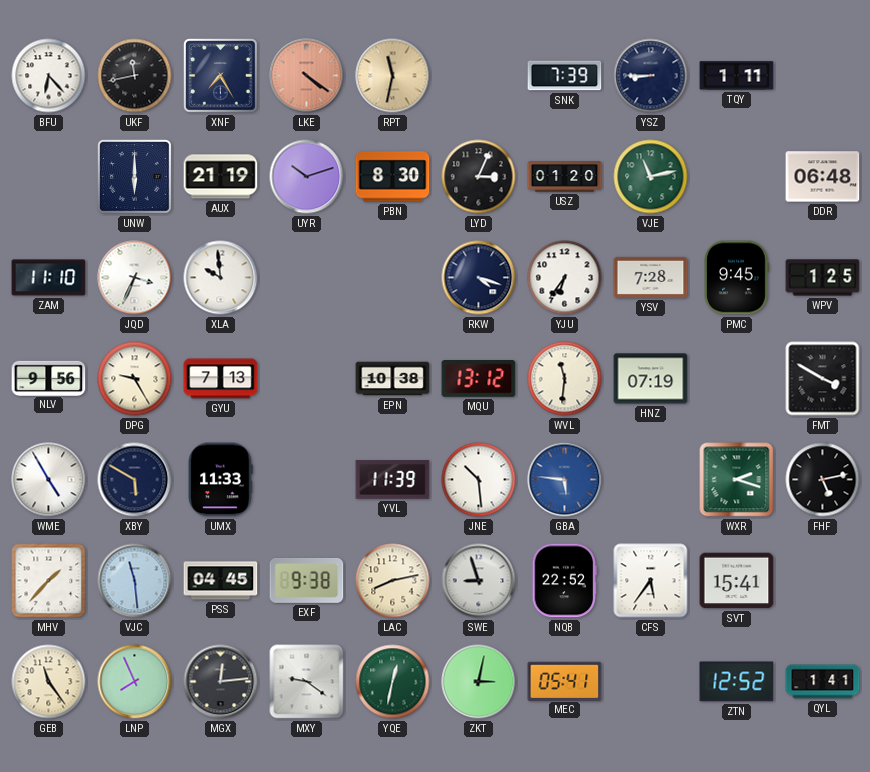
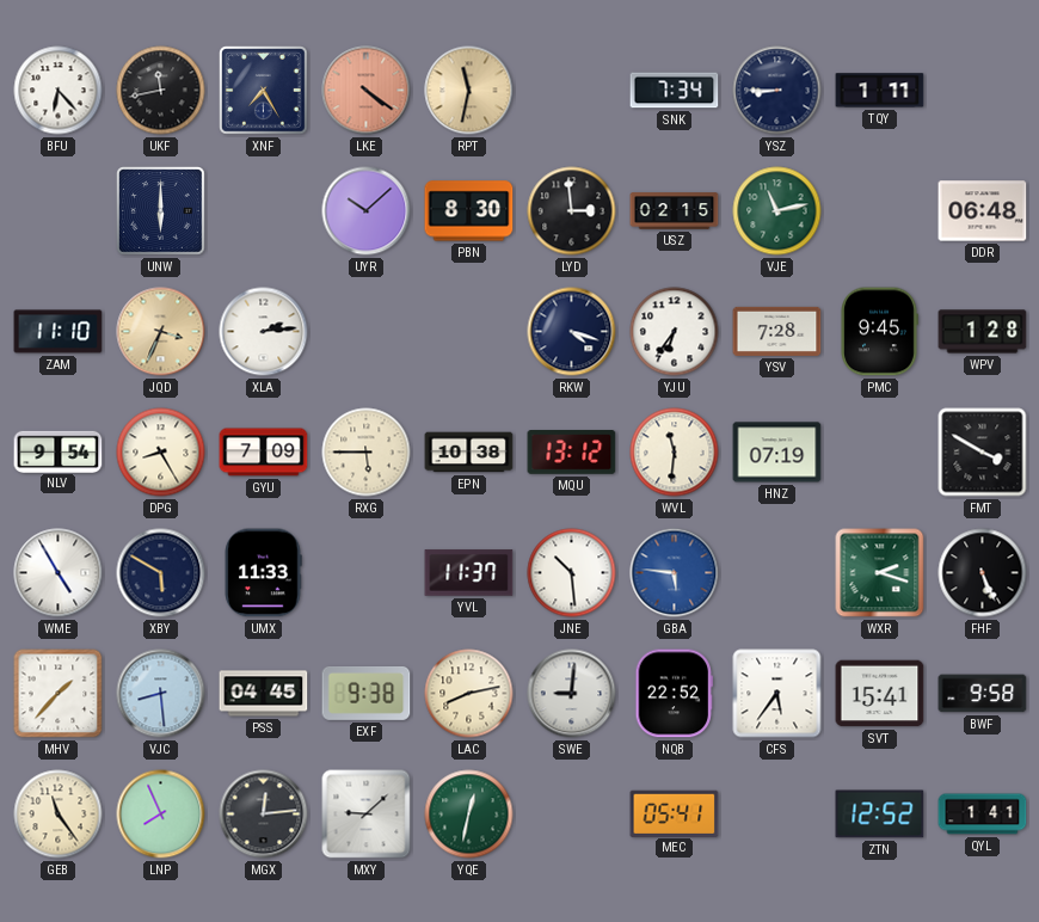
SNK: 7:39 -> 7:34
AUX: 21:19 -> none
UYR: 10:12 -> 10:08
LYD: 3:04 -> 2:59
USZ: 01:20 -> 02:15
JQD dial: white -> champagne
XLA: 9:59 -> 2:14
WPV: 1:25 -> 1:28
NLV: 9:56 -> 9:54
DPG: 9:25 -> 8:25
GYU: 7:13 -> 7:09
RXG: none -> 5:45
YVL: 11:39 -> 11:37
FHF: 5:13 -> 5:26
VJC: 11:29 -> 8:29
SWE: 8:57 -> 9:01
BWF: none -> 9:58
MXY: 9:21 -> 9:08
ZKT: 3:02 -> none
